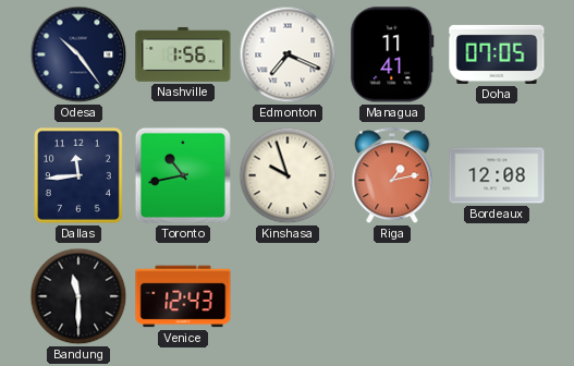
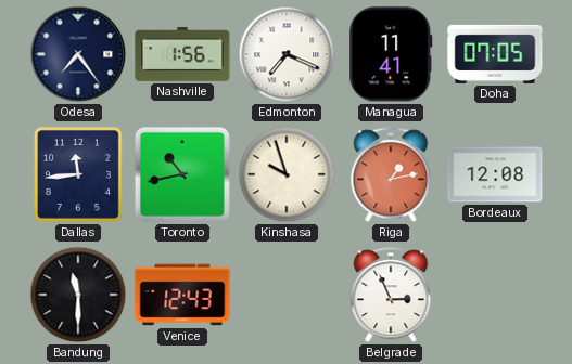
Odesa: 10:24 -> 7:24
Belgrade: none -> 2:56
